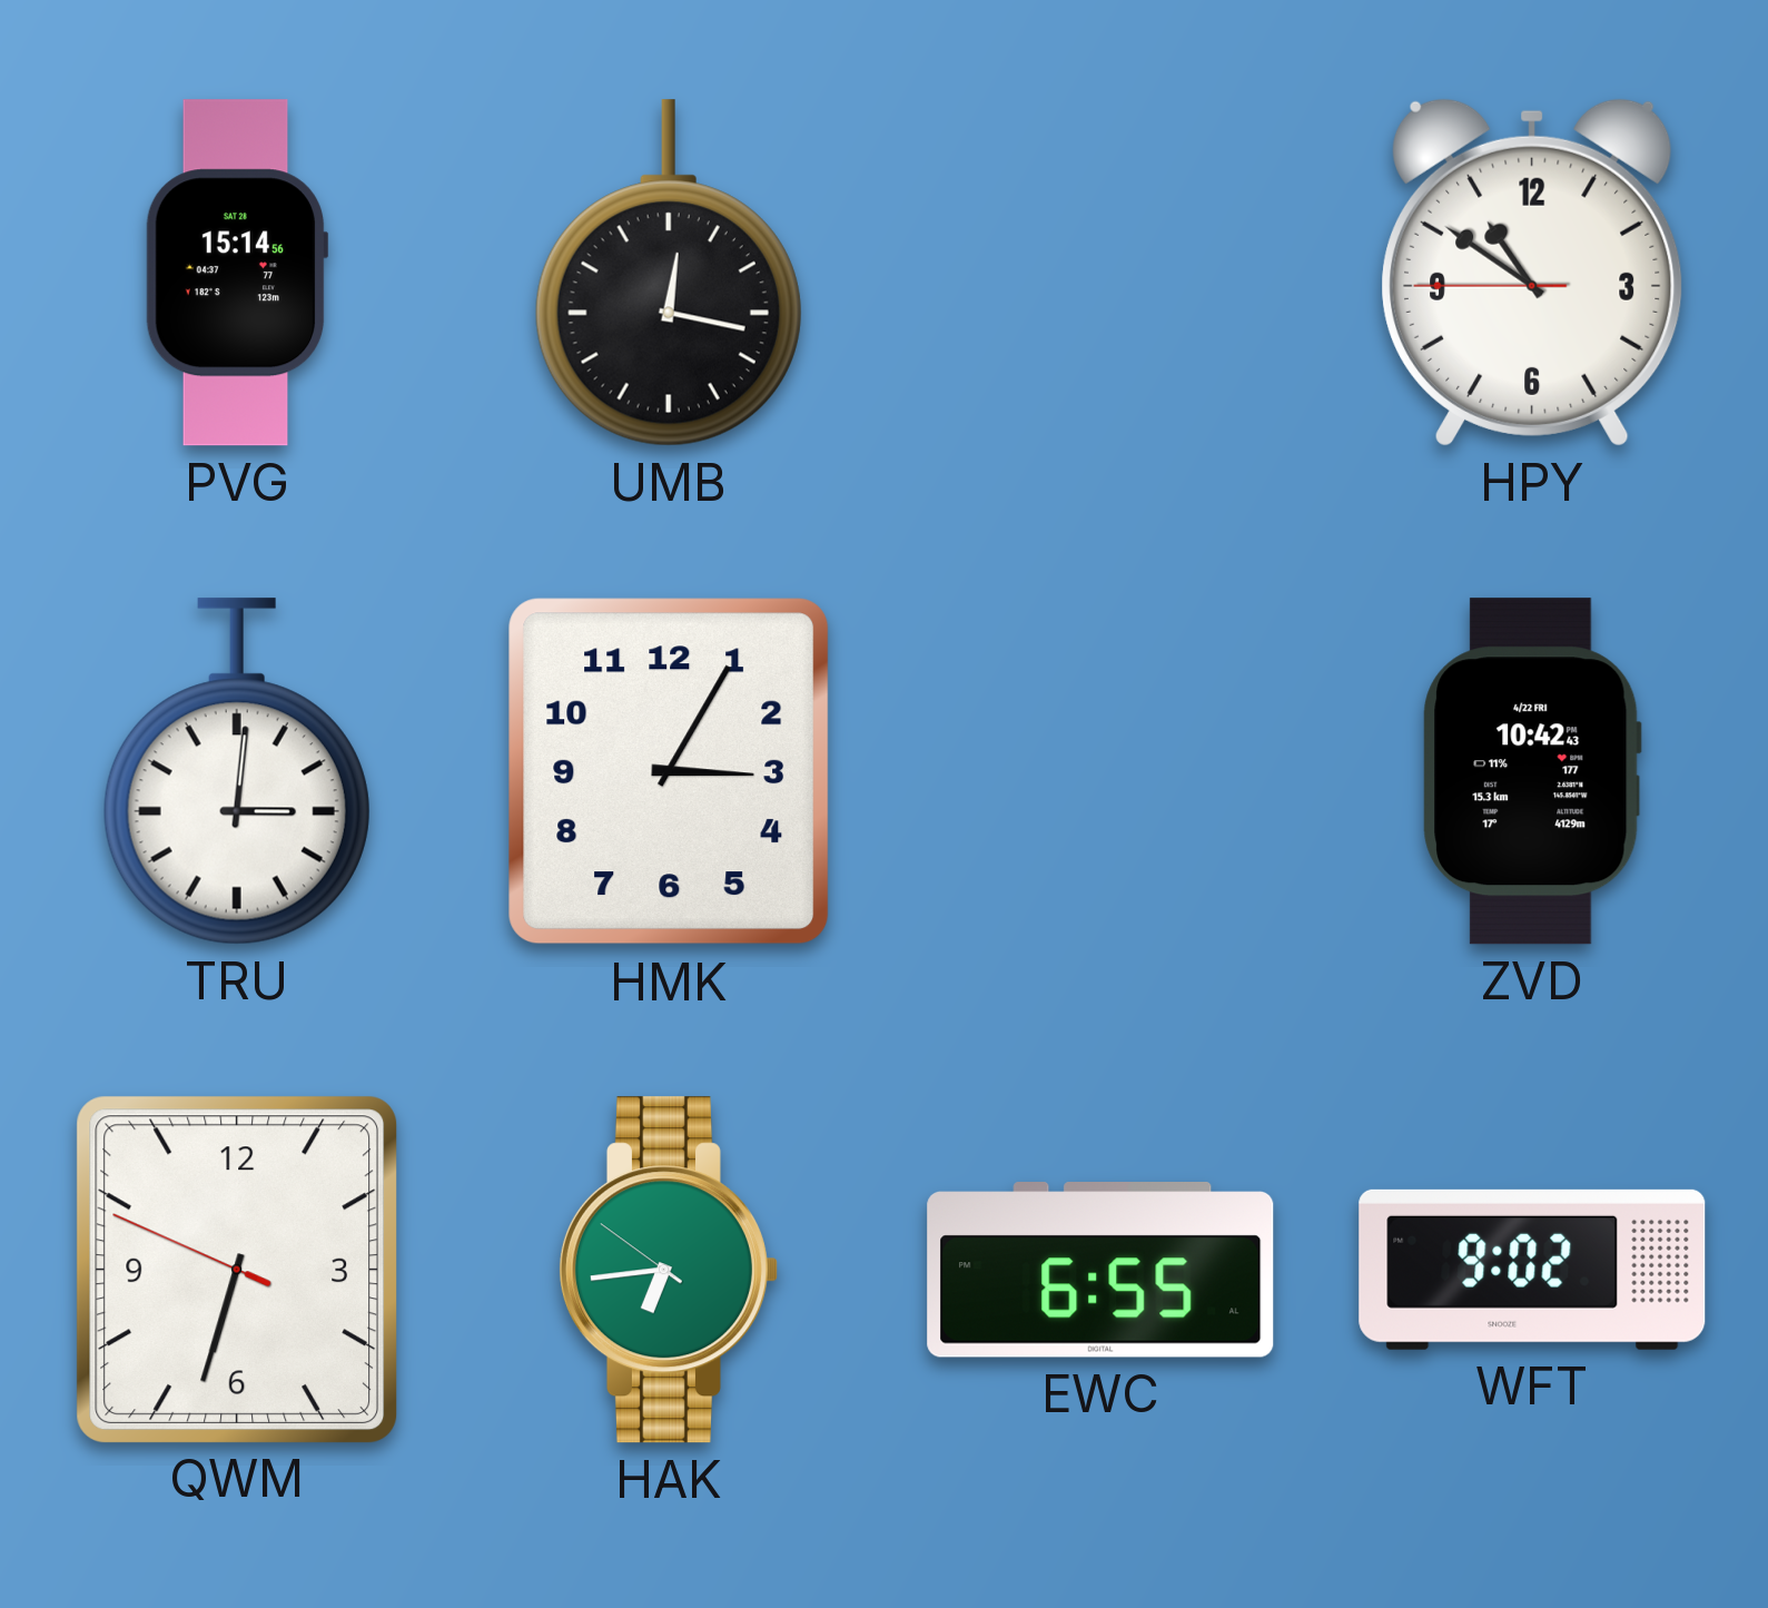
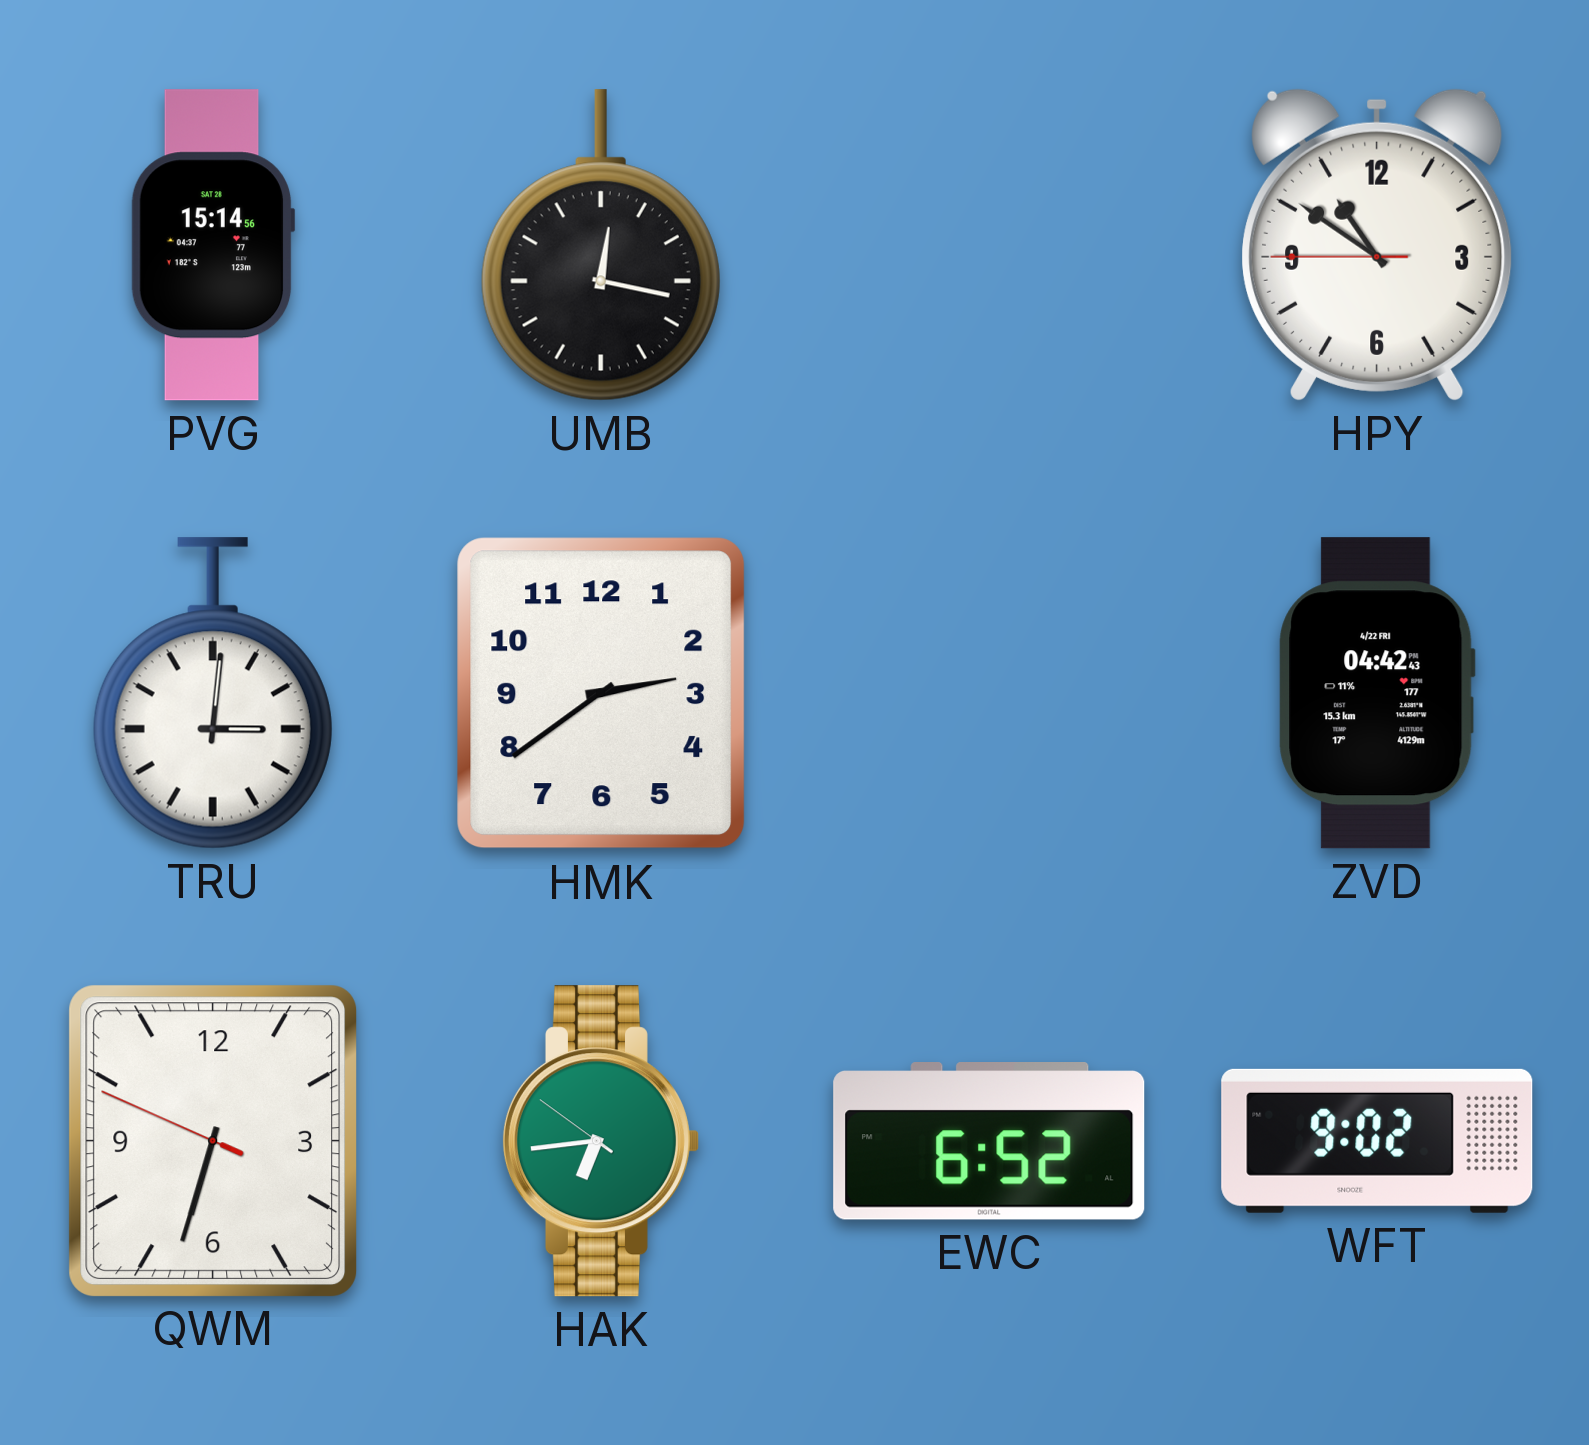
HMK: 3:05 -> 2:39
ZVD: 10:42 -> 04:42
EWC: 6:55 -> 6:52
